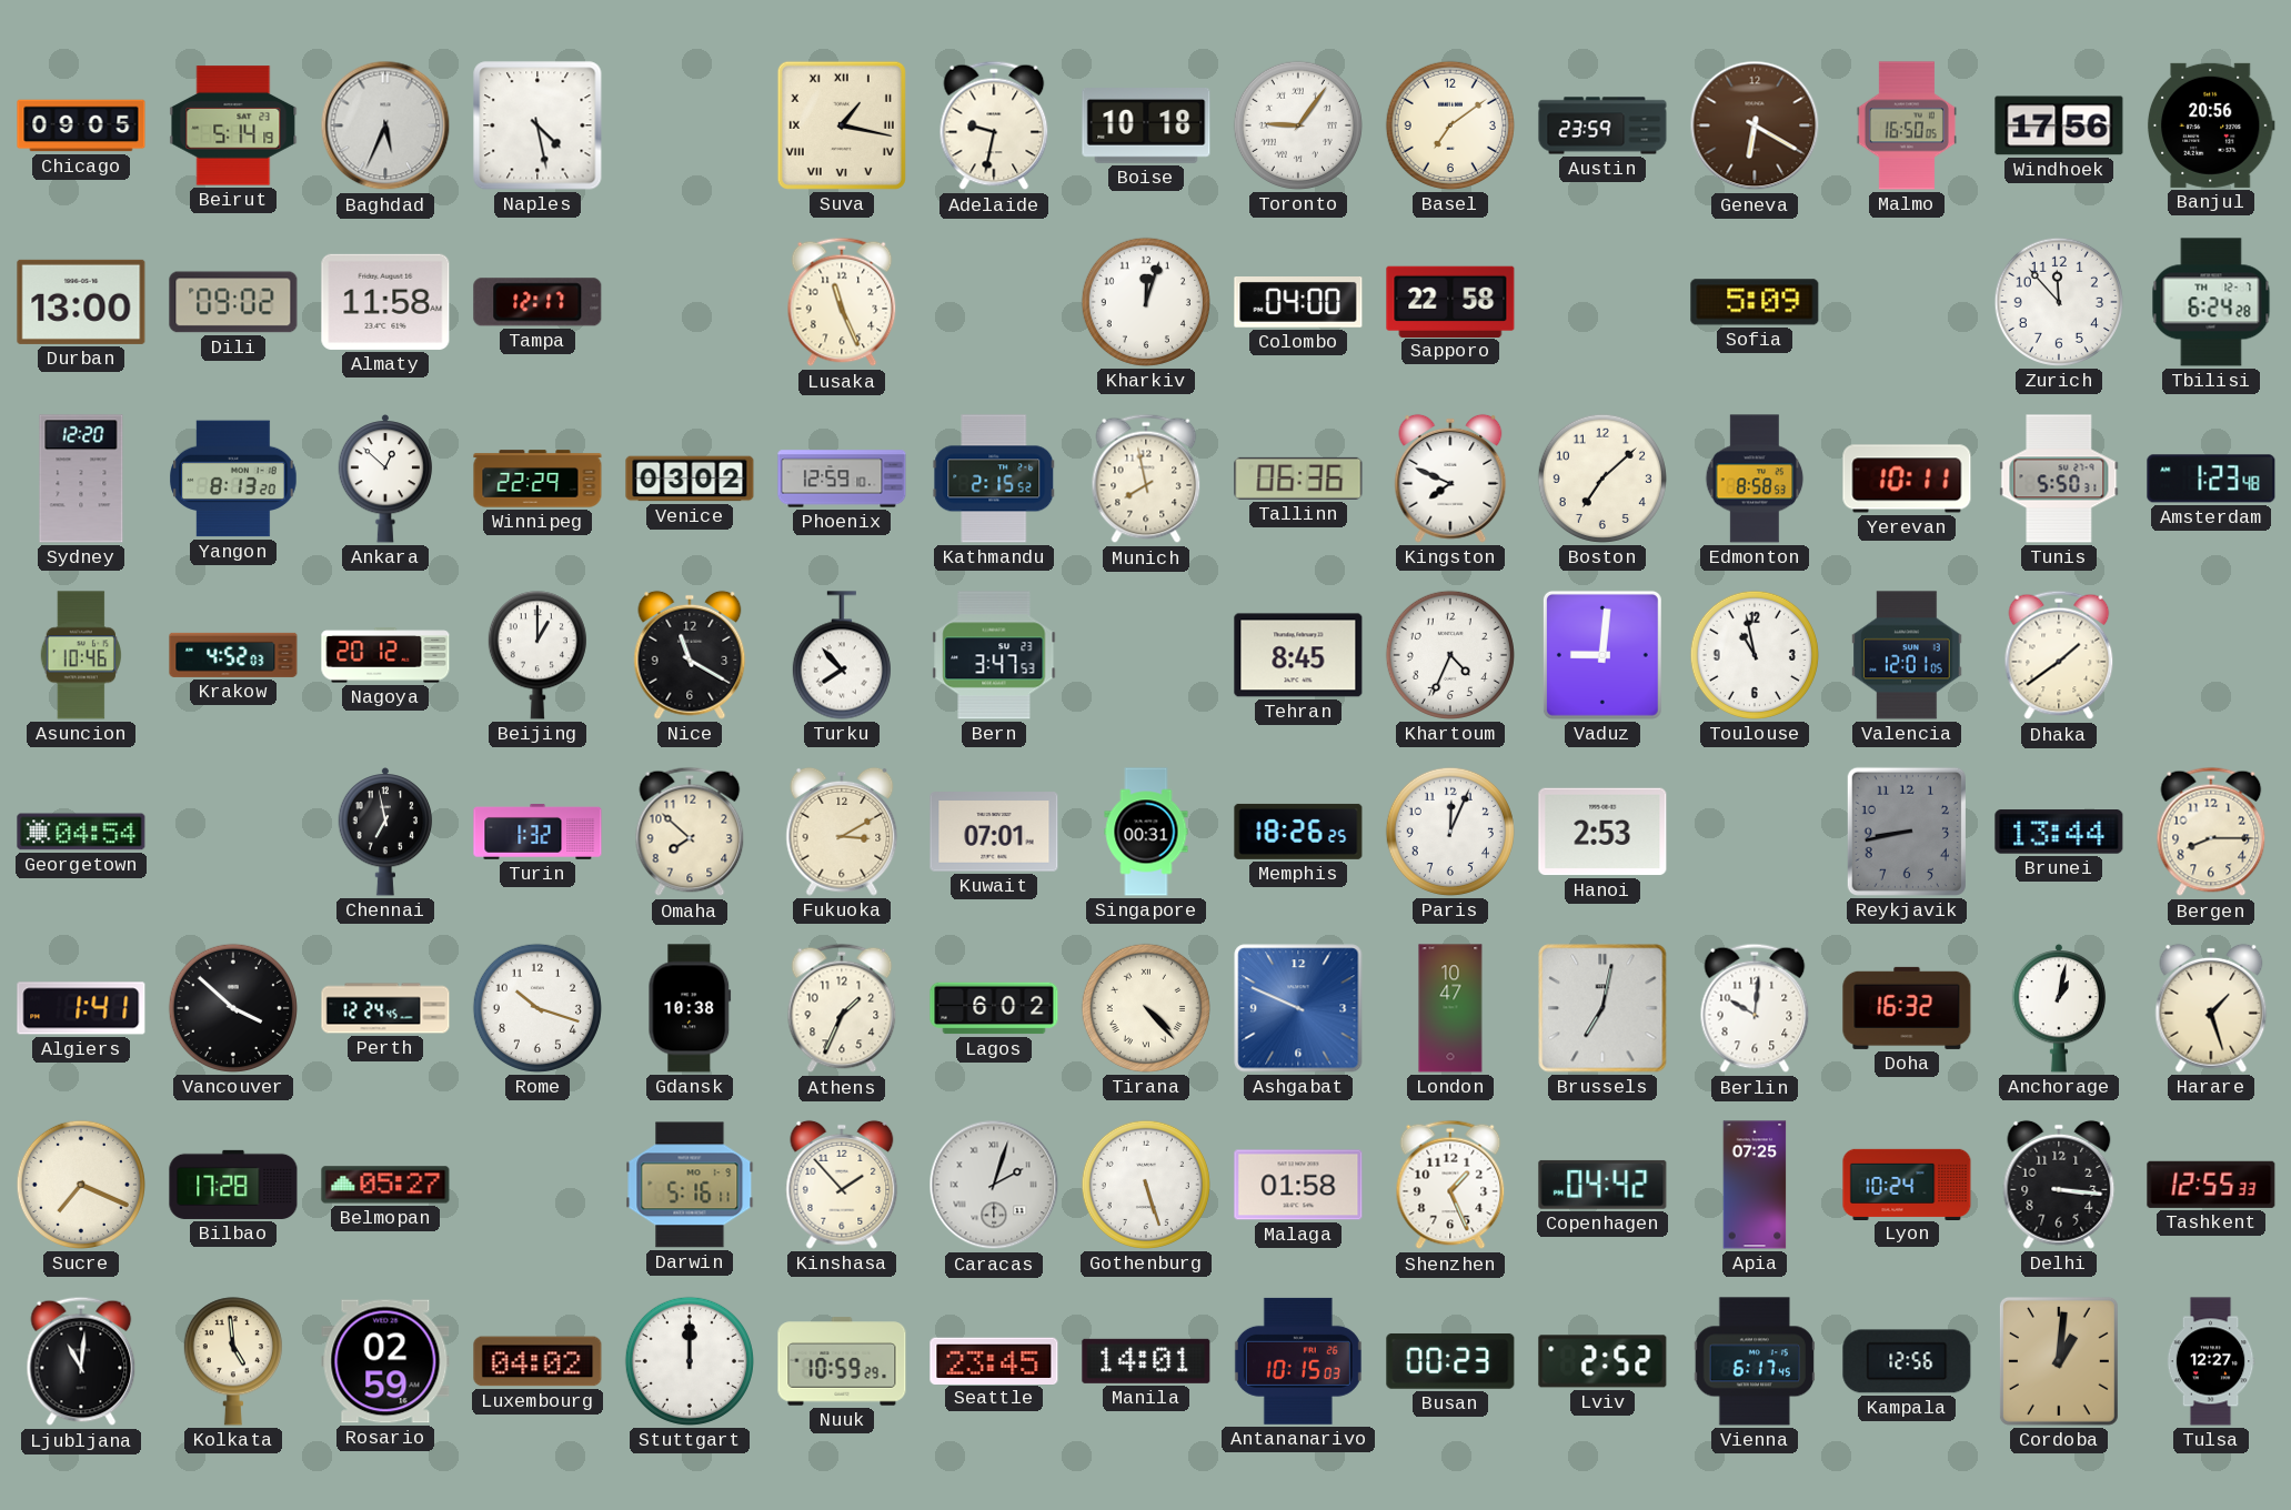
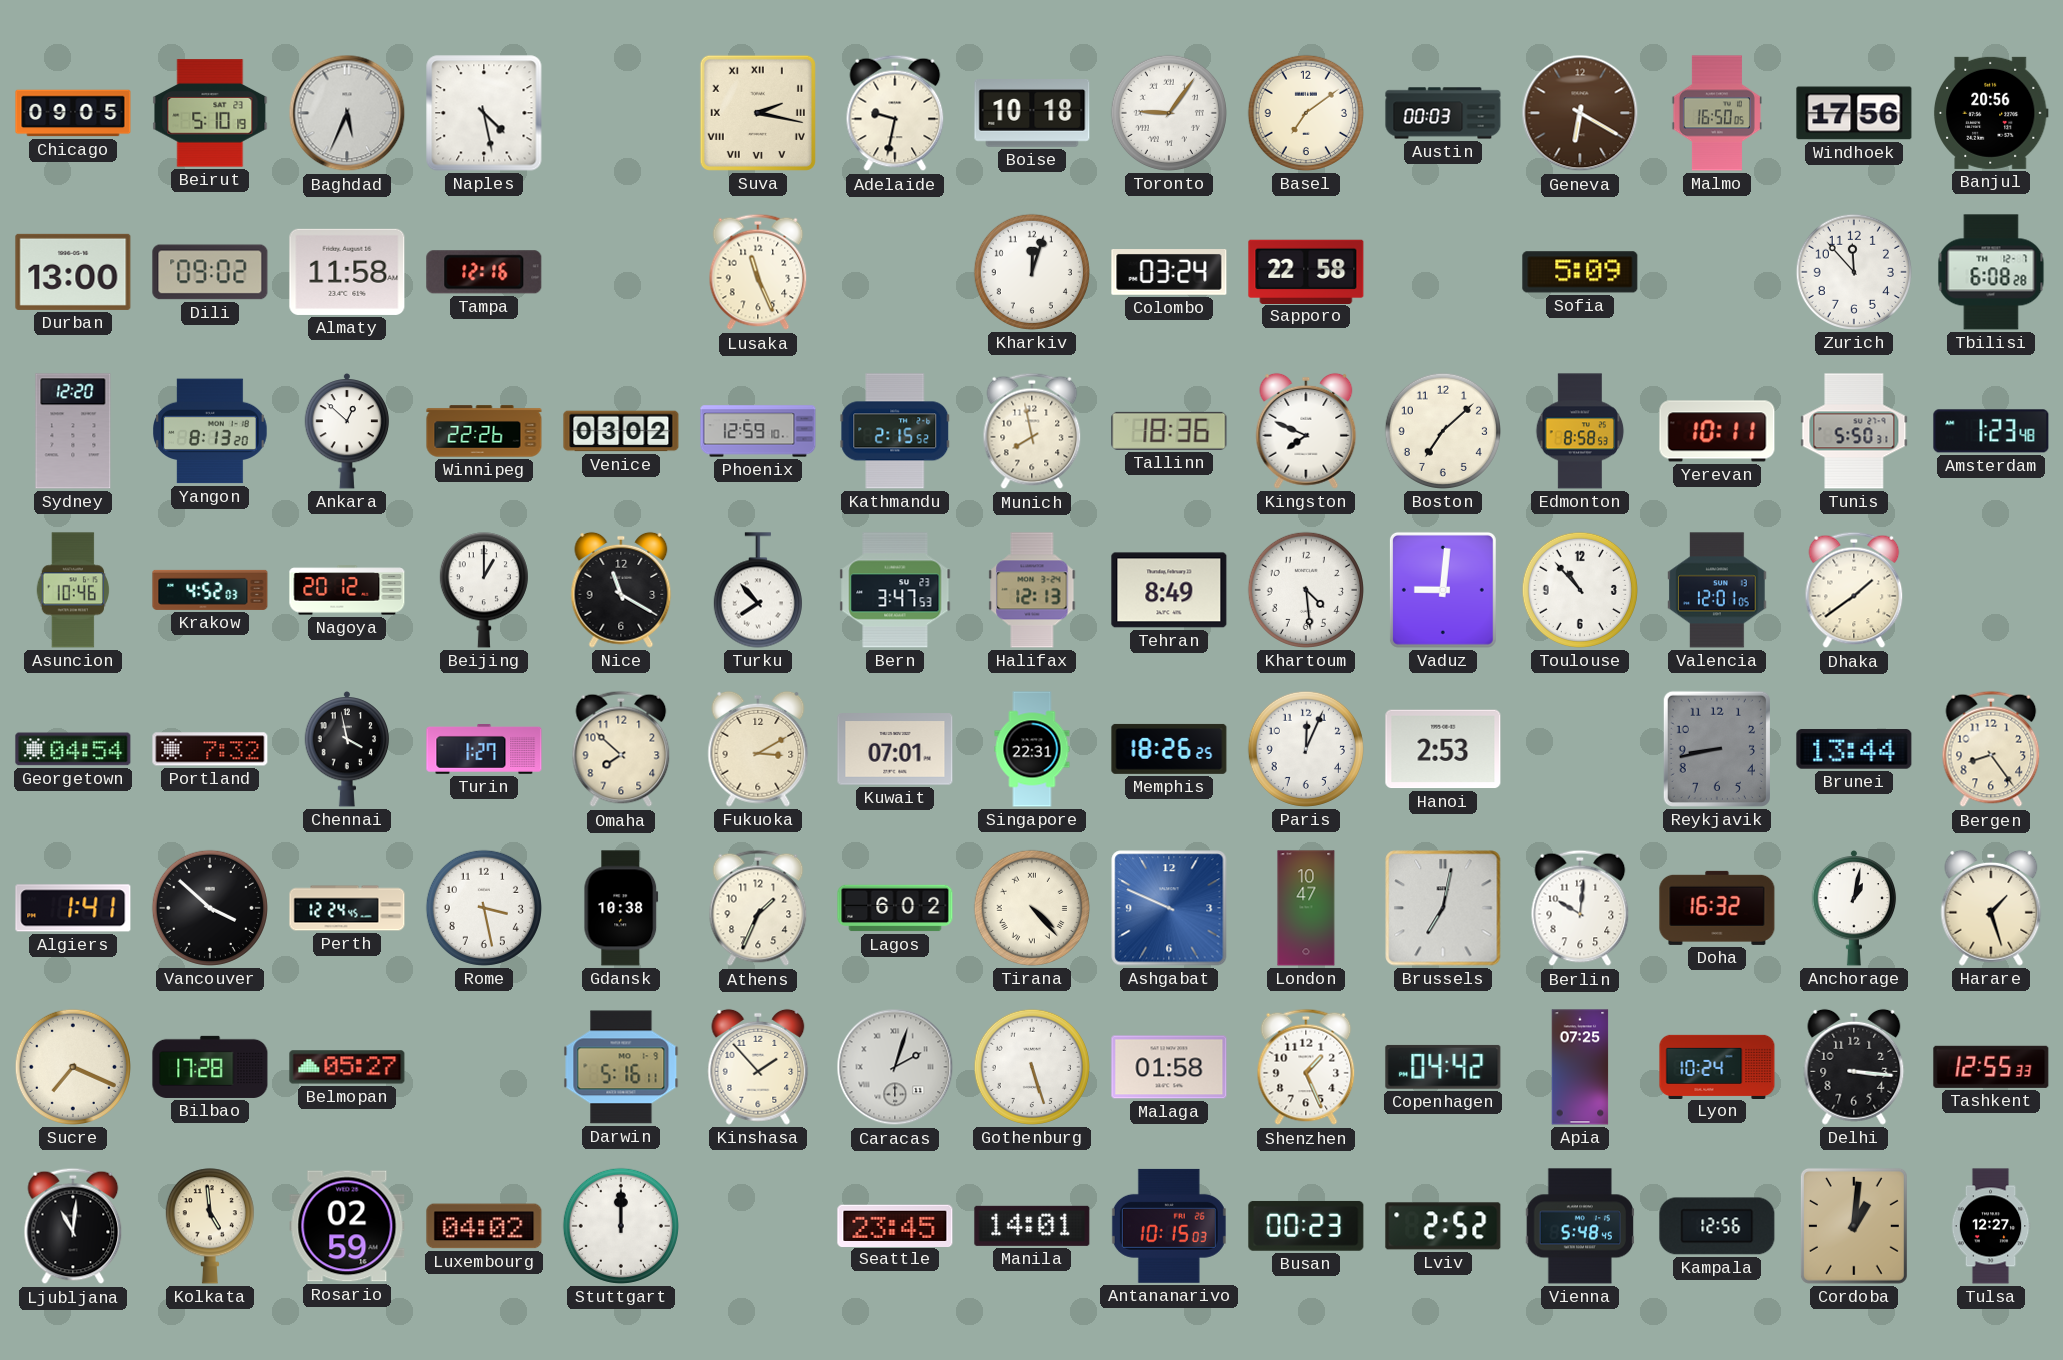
Beirut: 5:14 -> 5:10
Suva: 1:17 -> 2:17
Austin: 23:59 -> 00:03
Tampa: 12:17 -> 12:16
Colombo: 04:00 -> 03:24
Tbilisi: 6:24 -> 6:08
Winnipeg: 22:29 -> 22:26
Tallinn: 06:36 -> 18:36
Halifax: none -> 12:13
Tehran: 8:45 -> 8:49
Khartoum: 4:34 -> 4:29
Toulouse: 10:58 -> 10:53
Portland: none -> 7:32
Chennai: 6:58 -> 3:58
Turin: 1:32 -> 1:27
Singapore: 00:31 -> 22:31
Bergen: 8:15 -> 8:24
Rome: 10:18 -> 3:28
Nuuk: 10:59 -> none
Vienna: 6:17 -> 5:48
